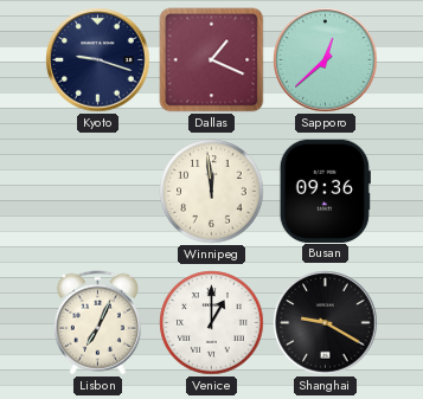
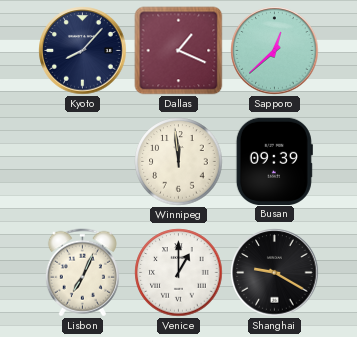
Kyoto: 9:18 -> 8:07
Busan: 09:36 -> 09:39
